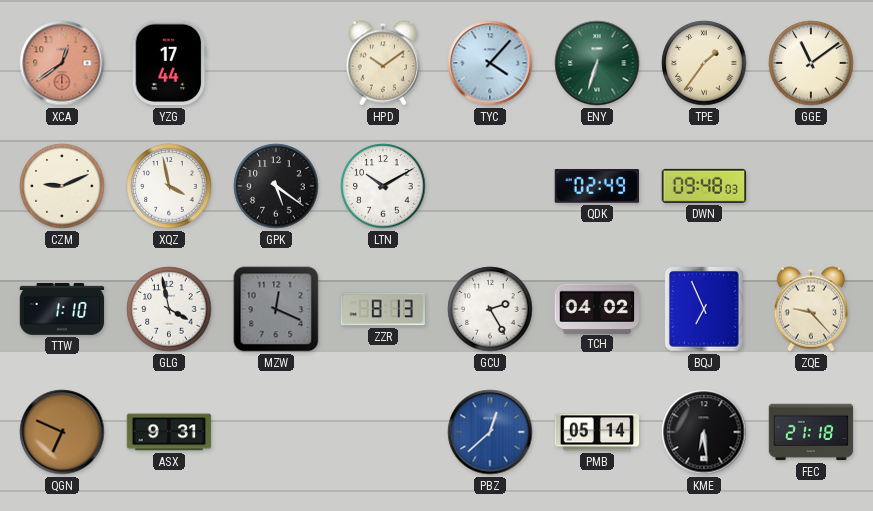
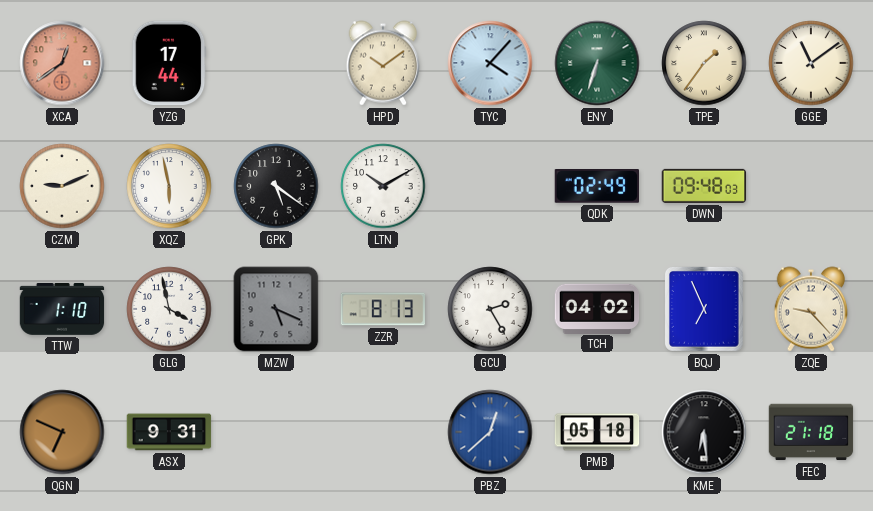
XQZ: 3:58 -> 5:58
MZW: 12:19 -> 5:19
PMB: 05:14 -> 05:18
